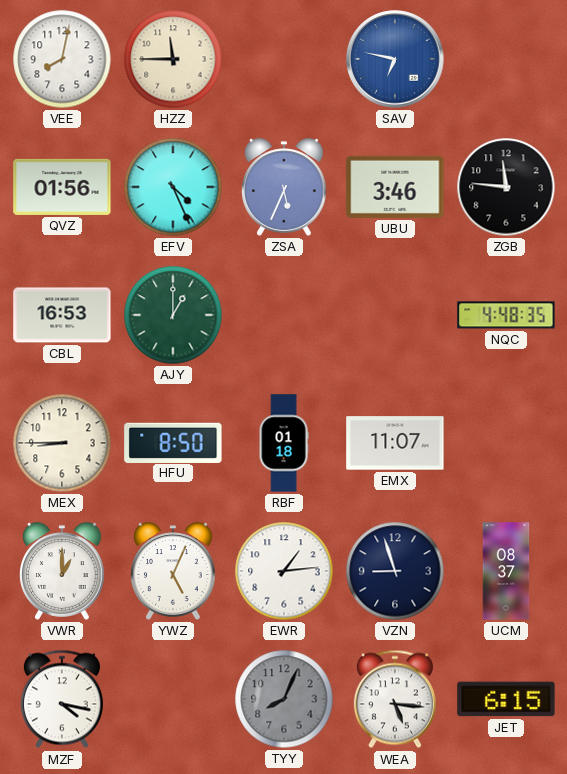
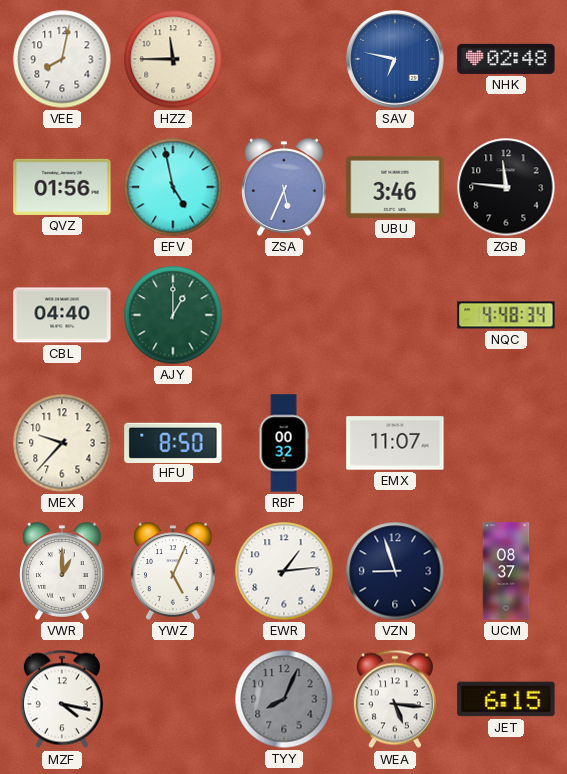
NHK: none -> 02:48
EFV: 4:26 -> 4:58
CBL: 16:53 -> 04:40
NQC: 4:48:35 -> 4:48:34
MEX: 8:45 -> 9:37
RBF: 01:18 -> 00:32
